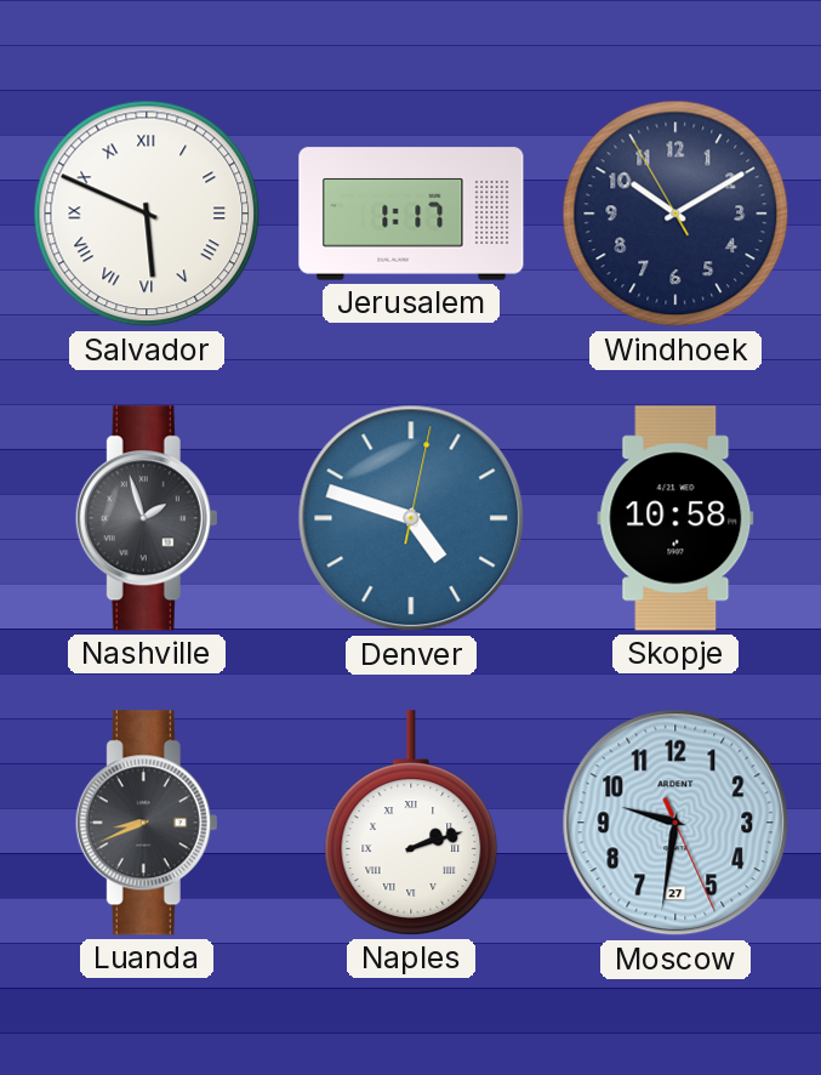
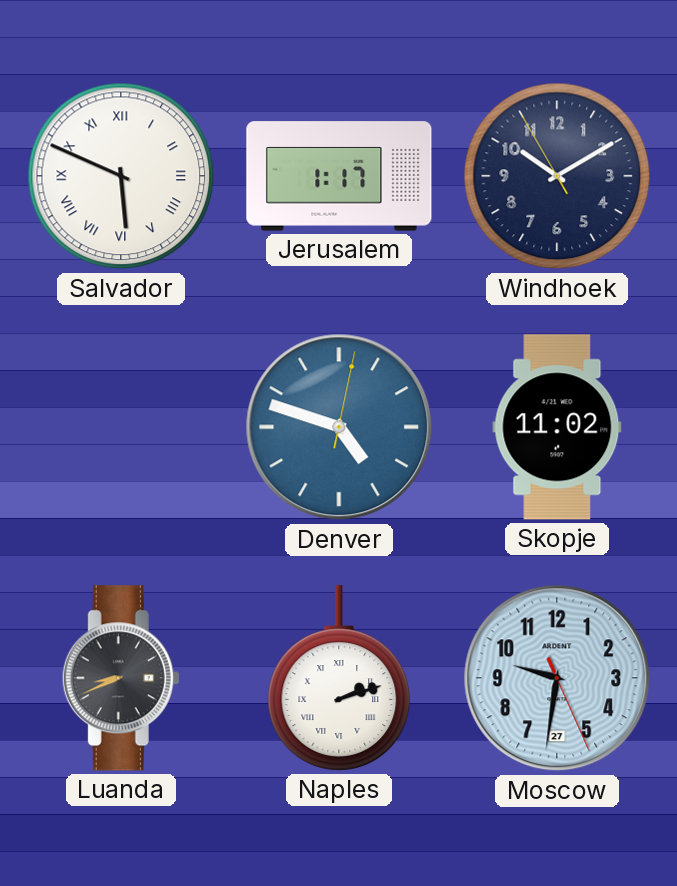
Nashville: 1:57 -> none
Skopje: 10:58 -> 11:02
